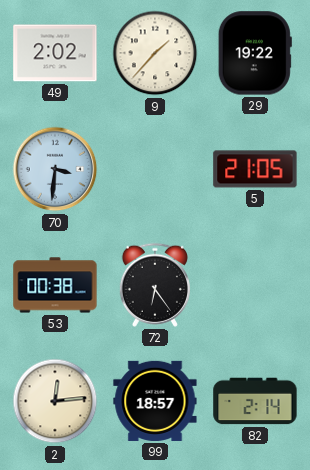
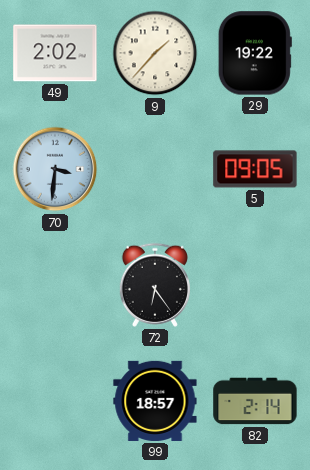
5: 21:05 -> 09:05
53: 00:38 -> none
2: 12:14 -> none
